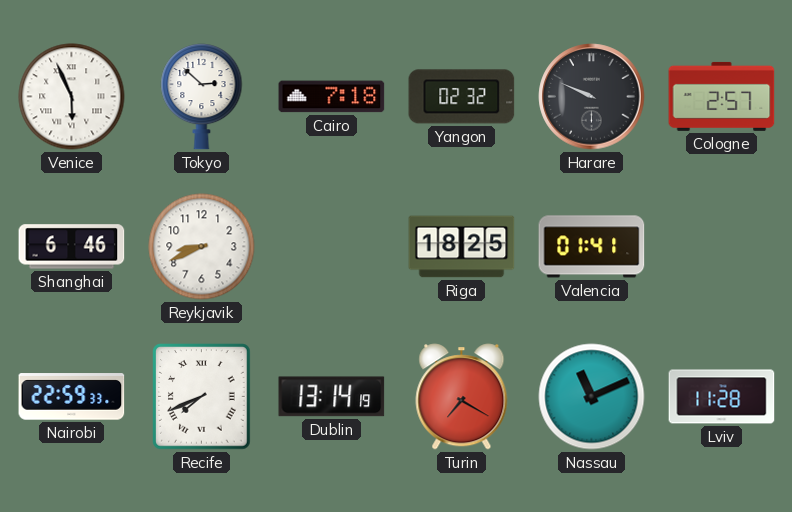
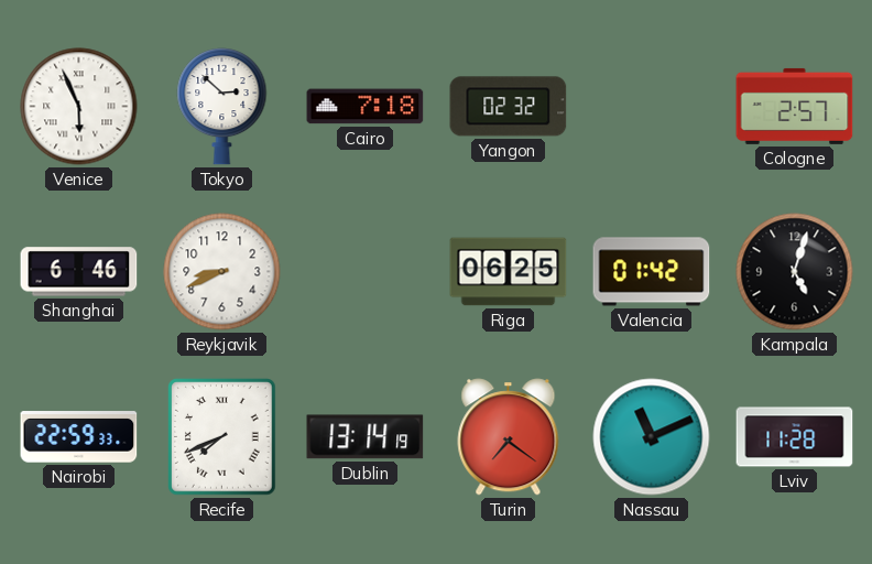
Harare: 9:49 -> none
Riga: 18:25 -> 06:25
Valencia: 01:41 -> 01:42
Kampala: none -> 5:03
Turin: 7:20 -> 7:21
